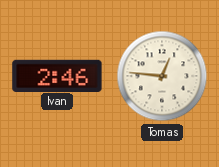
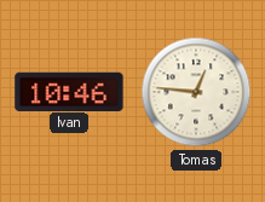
Ivan: 2:46 -> 10:46
